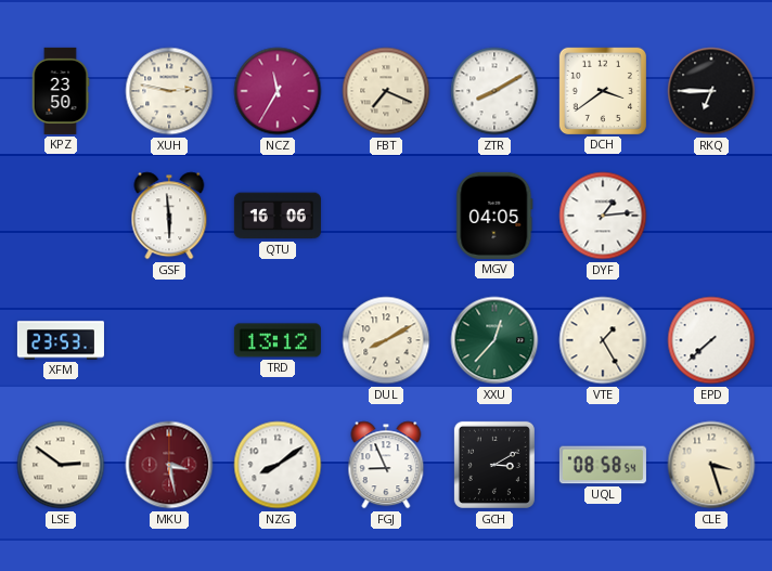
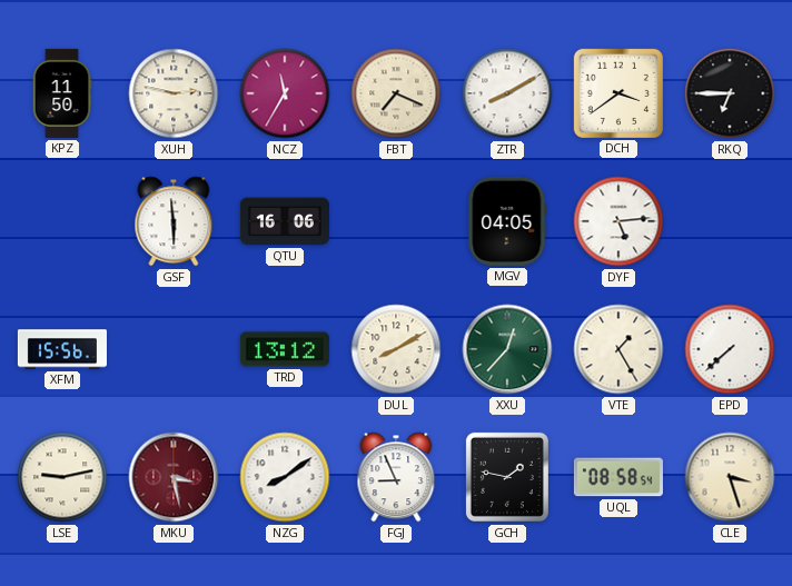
KPZ: 23:50 -> 11:50
DYF: 1:14 -> 5:14
XFM: 23:53 -> 15:56
LSE: 2:51 -> 9:13
GCH: 3:10 -> 1:47
